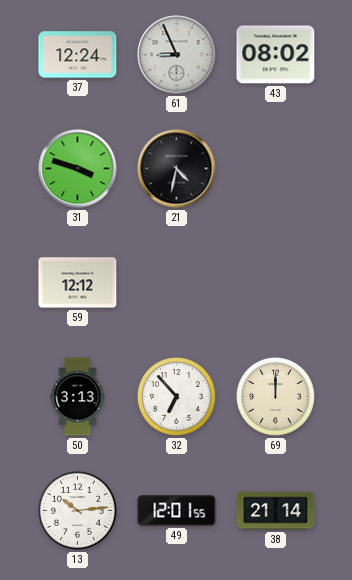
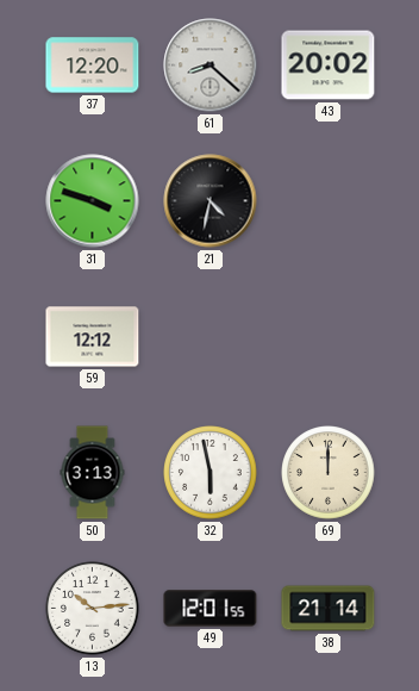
37: 12:24 -> 12:20
61: 8:56 -> 8:22
43: 08:02 -> 20:02
32: 6:53 -> 5:58
